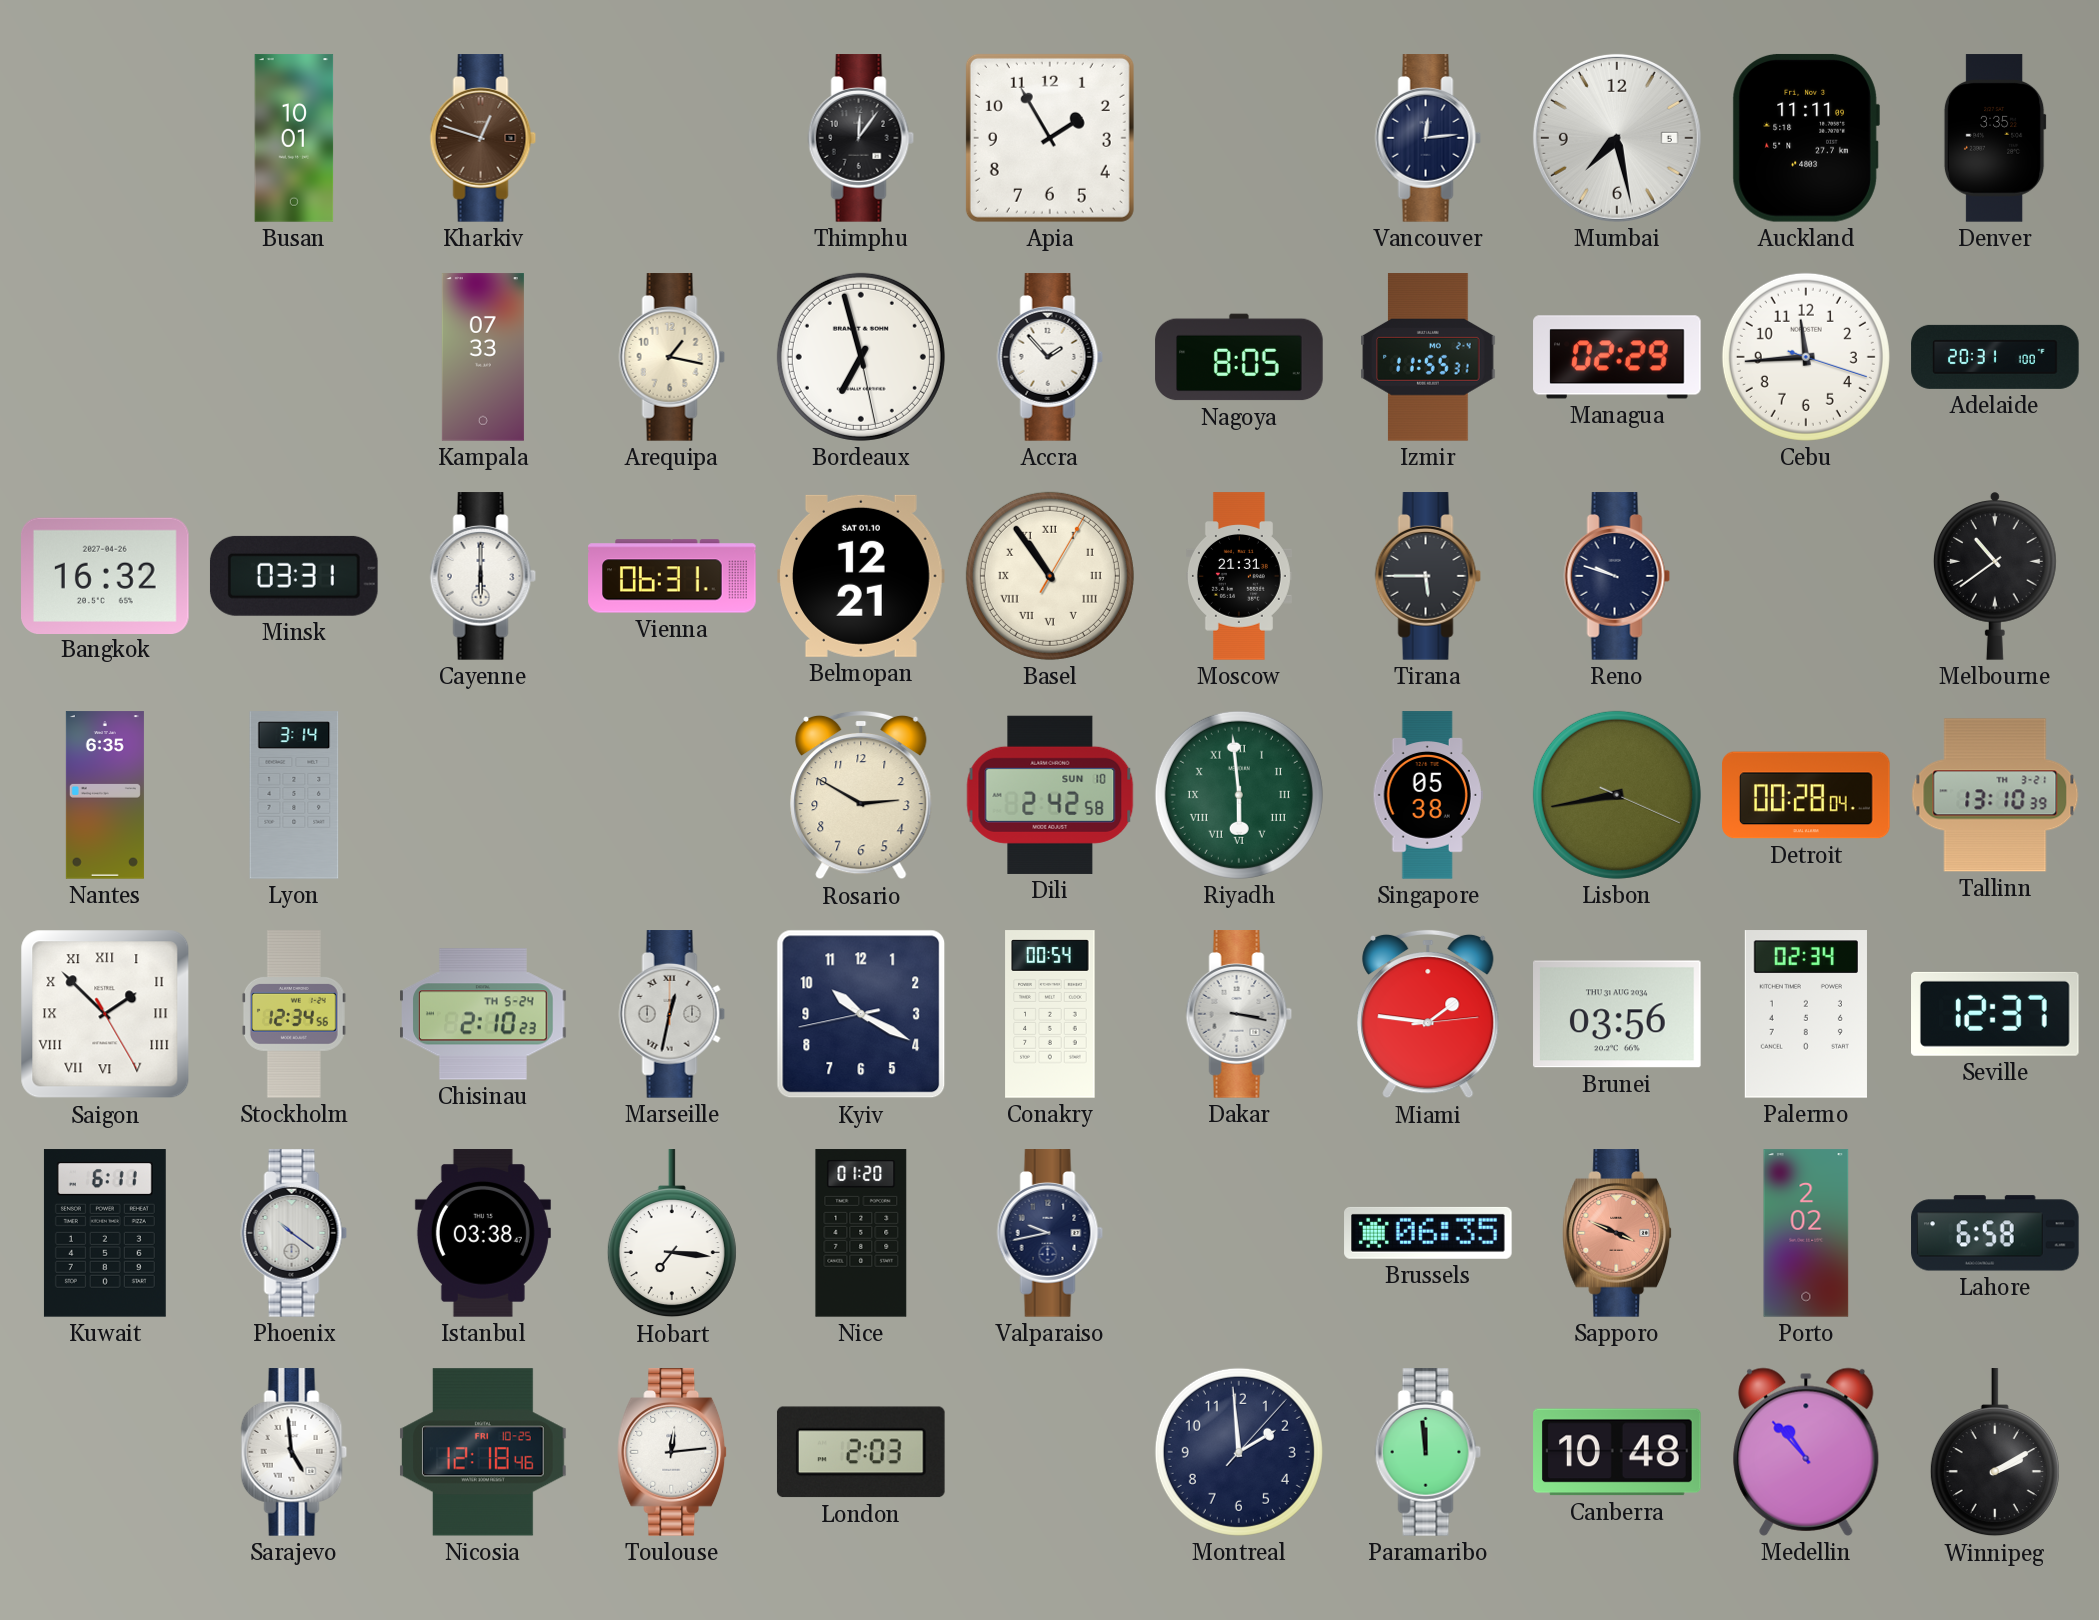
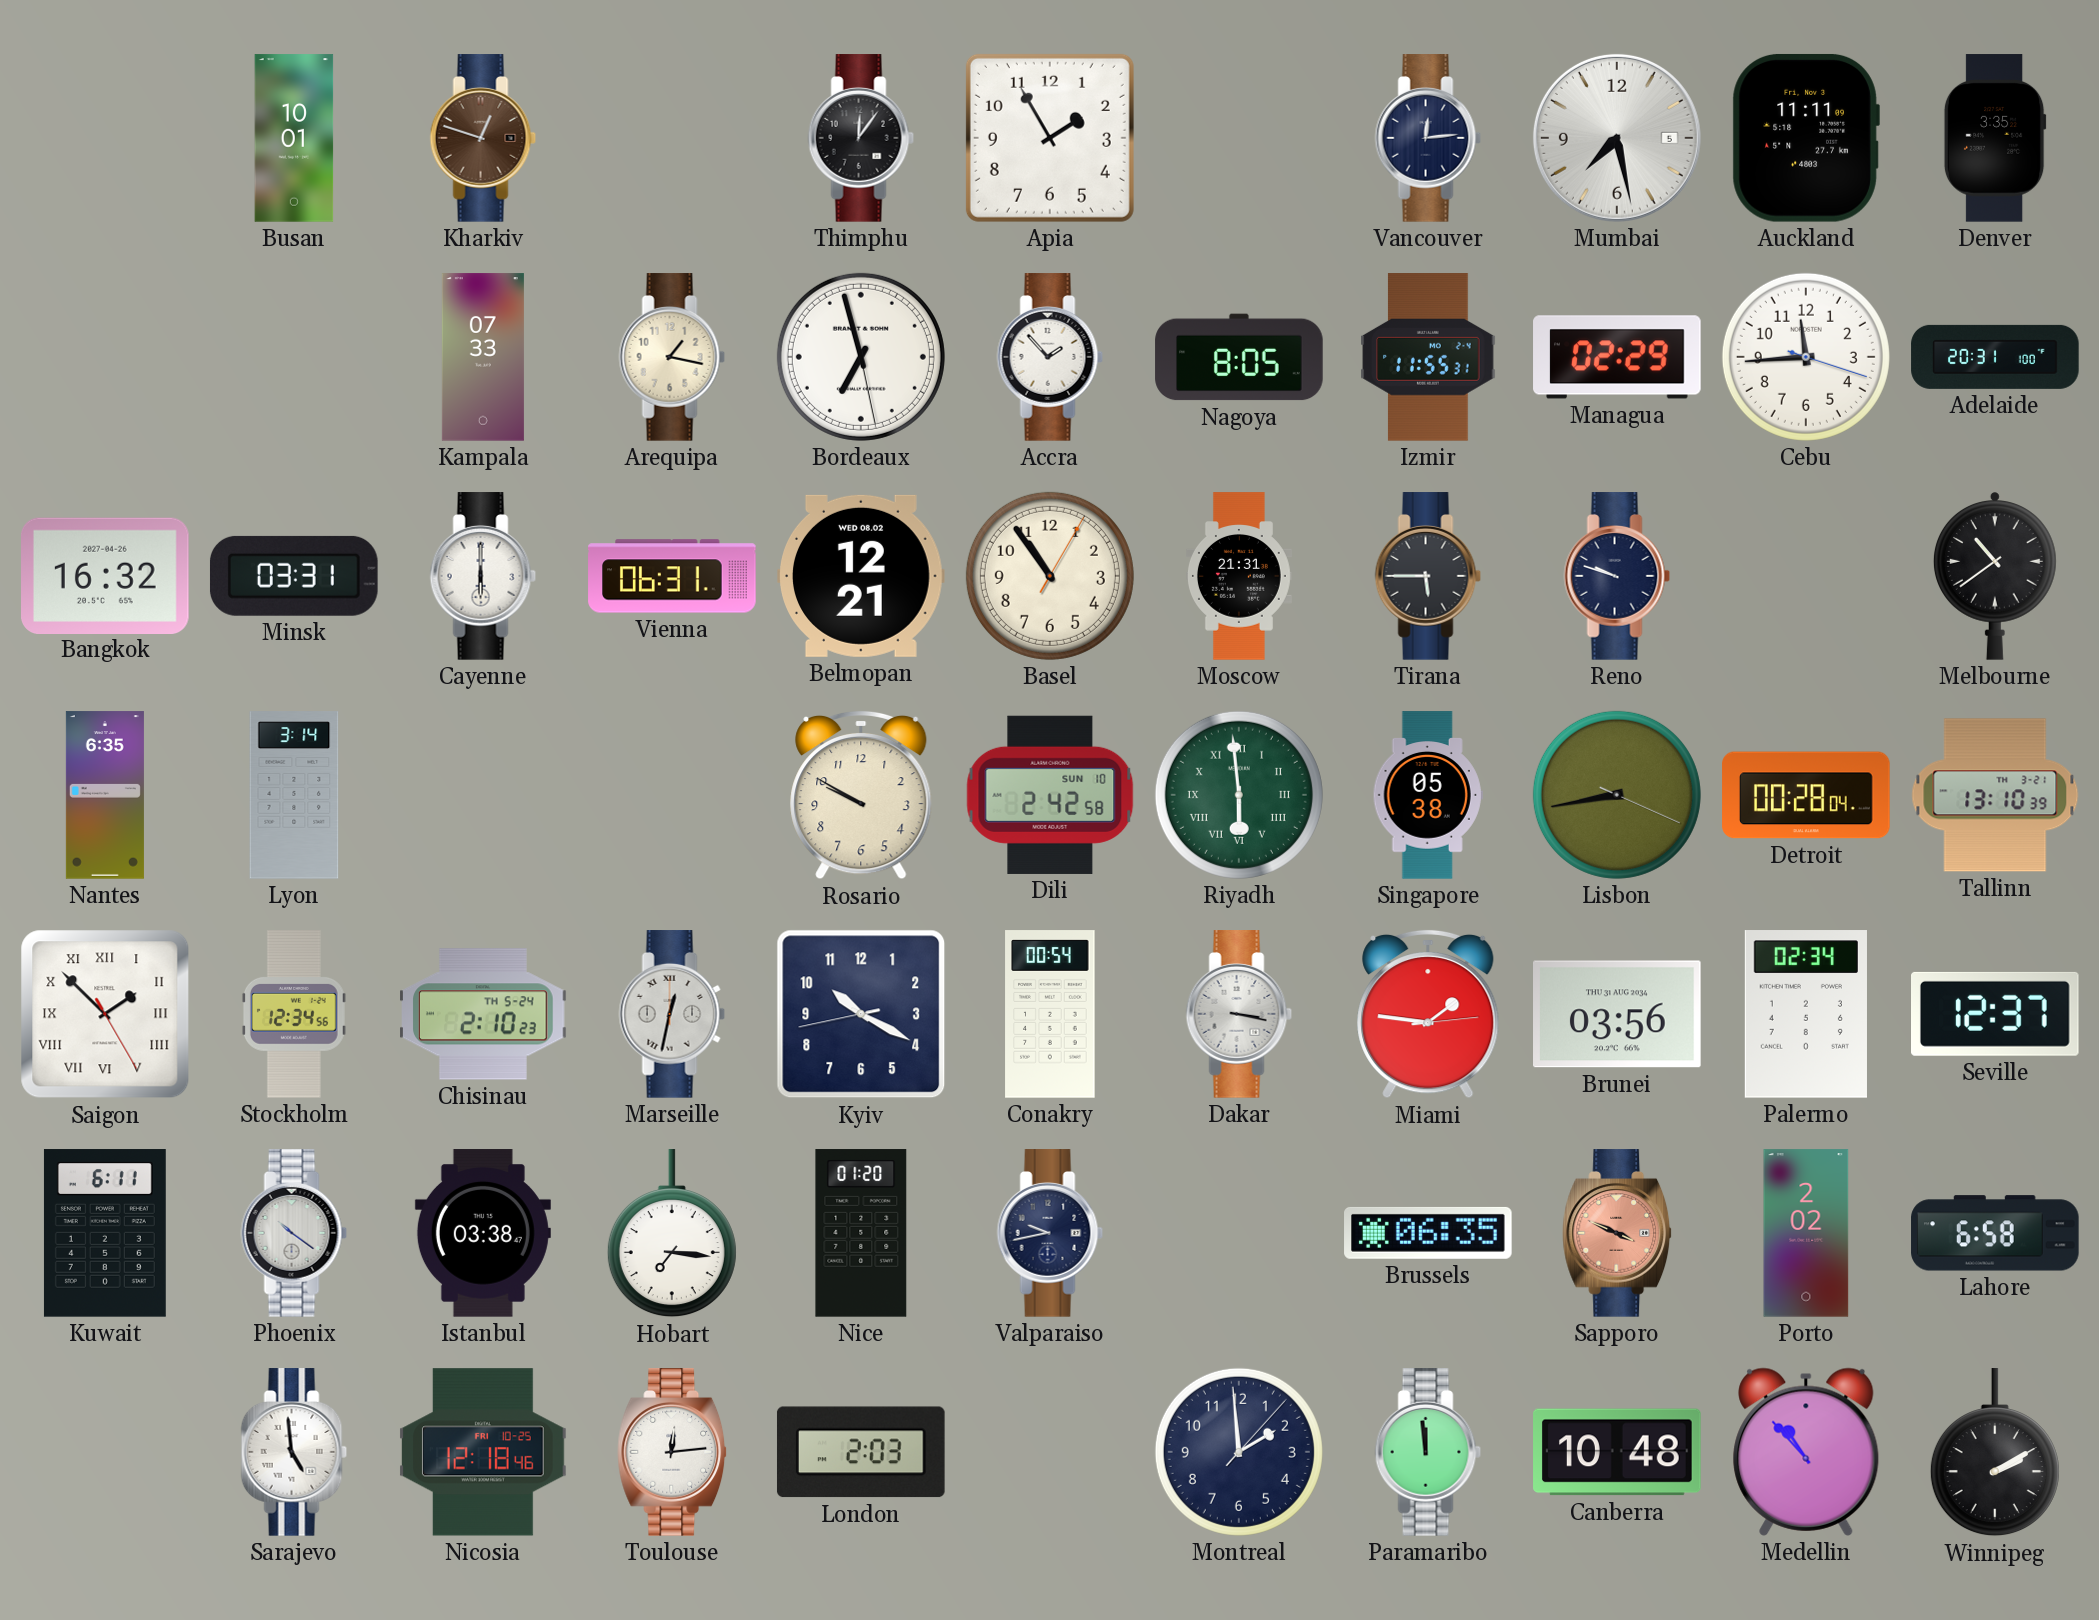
Belmopan date: SAT 01.10 -> WED 08.02
Basel numerals: Roman -> Arabic
Rosario: 2:50 -> 9:50
